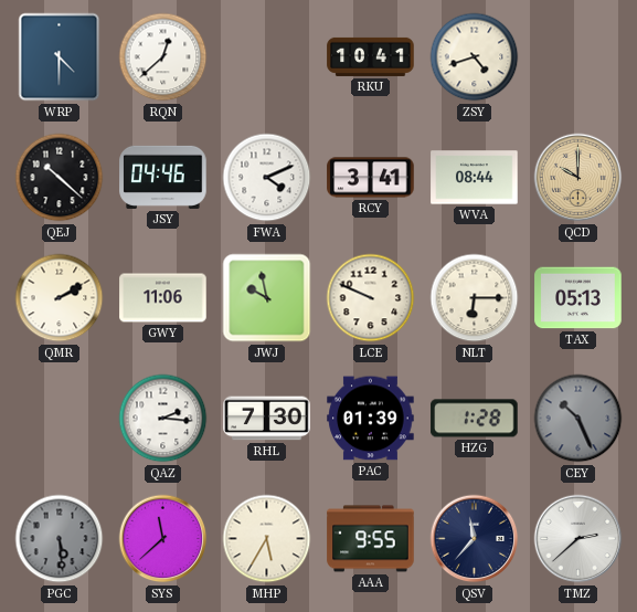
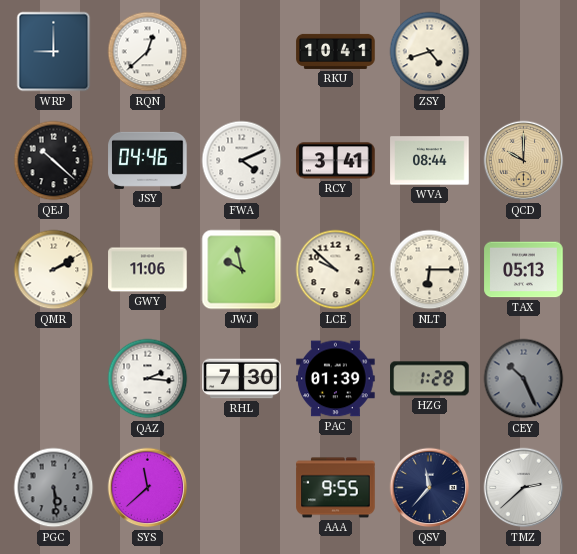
WRP: 4:30 -> 9:00
LCE: 9:49 -> 9:52
MHP: 5:35 -> none
